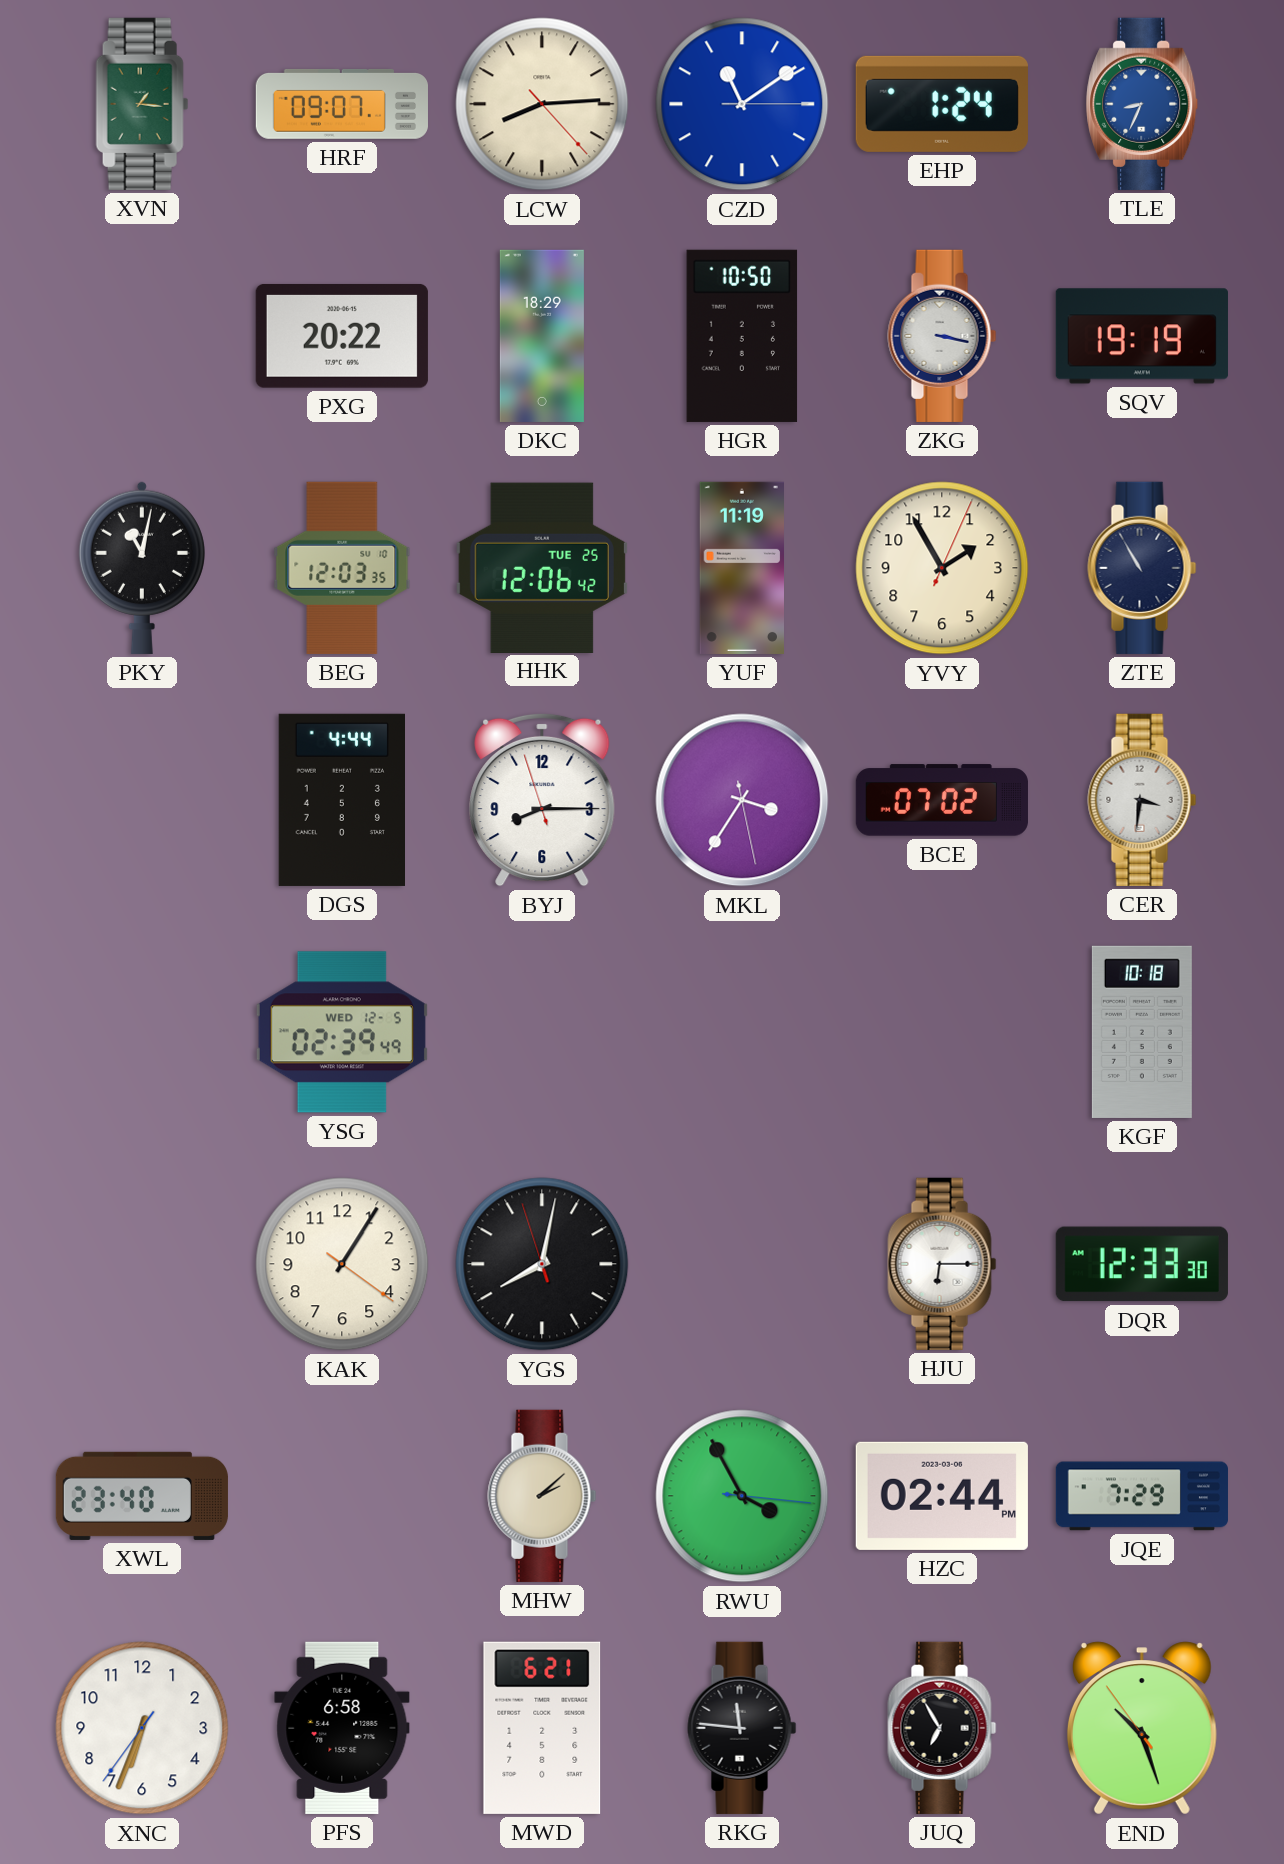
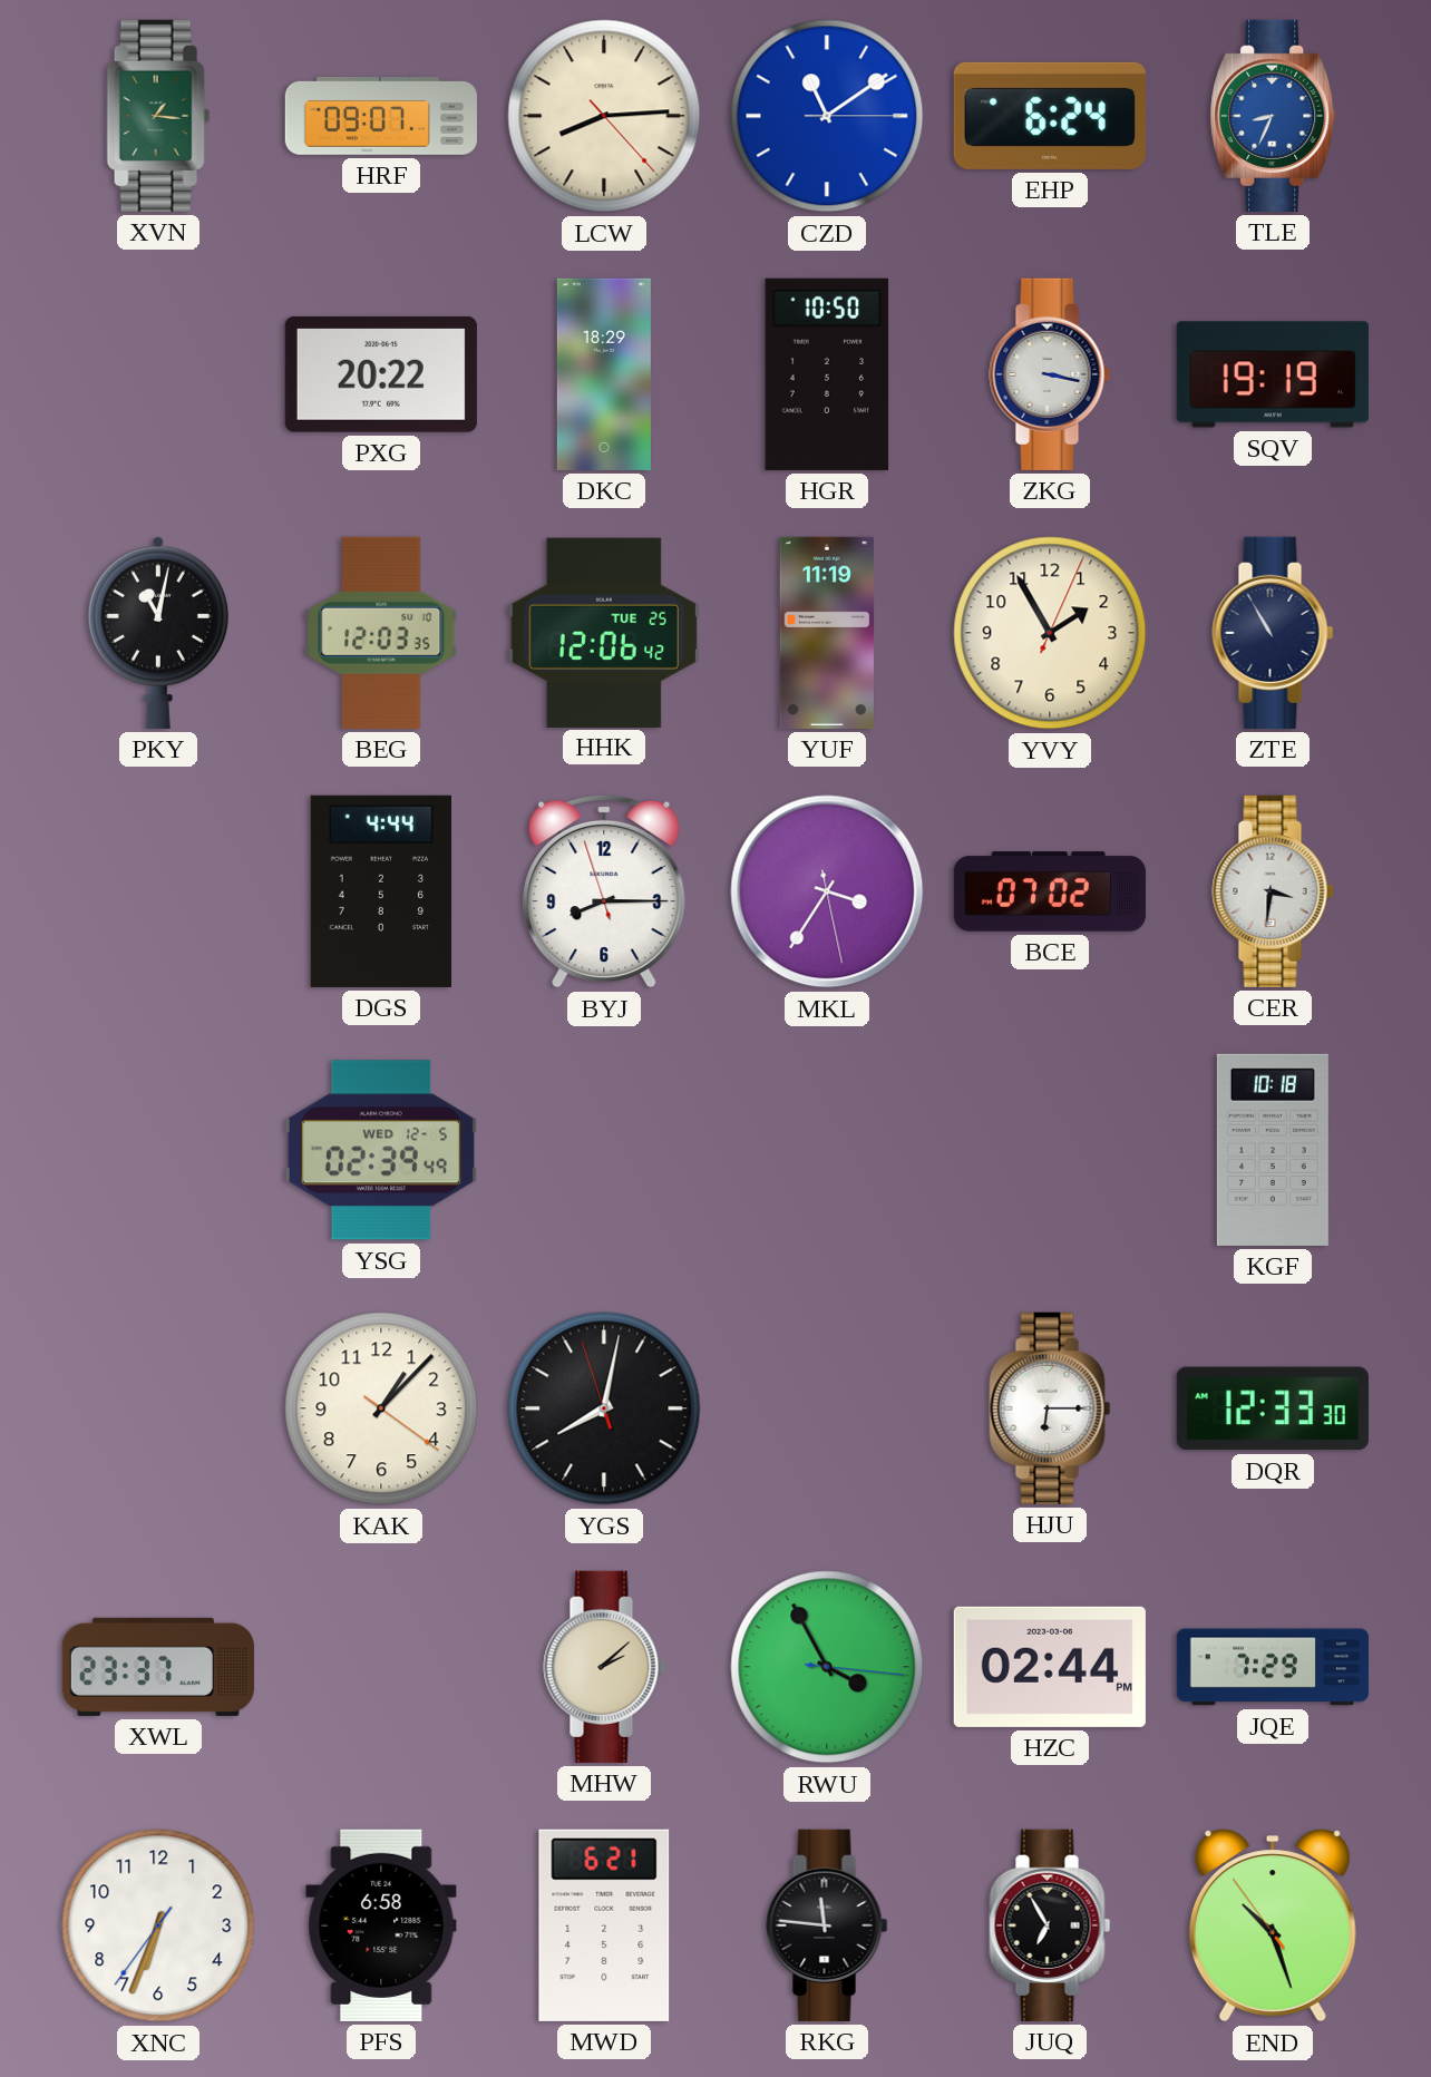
EHP: 1:24 -> 6:24
KAK: 1:05 -> 1:07
XWL: 23:40 -> 23:37
